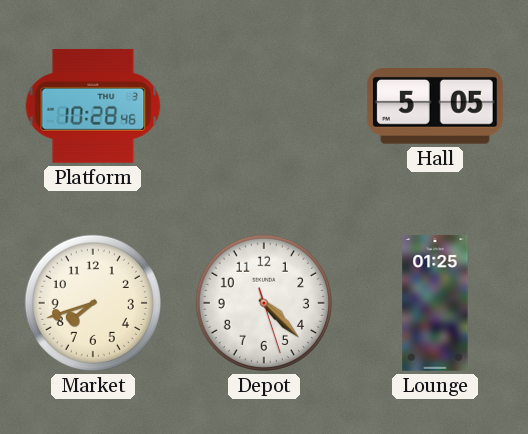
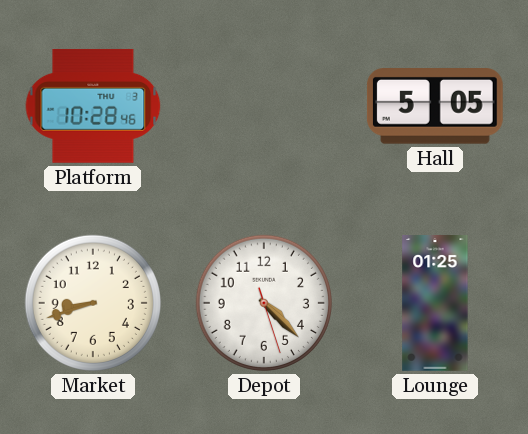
Market: 7:42 -> 8:42
